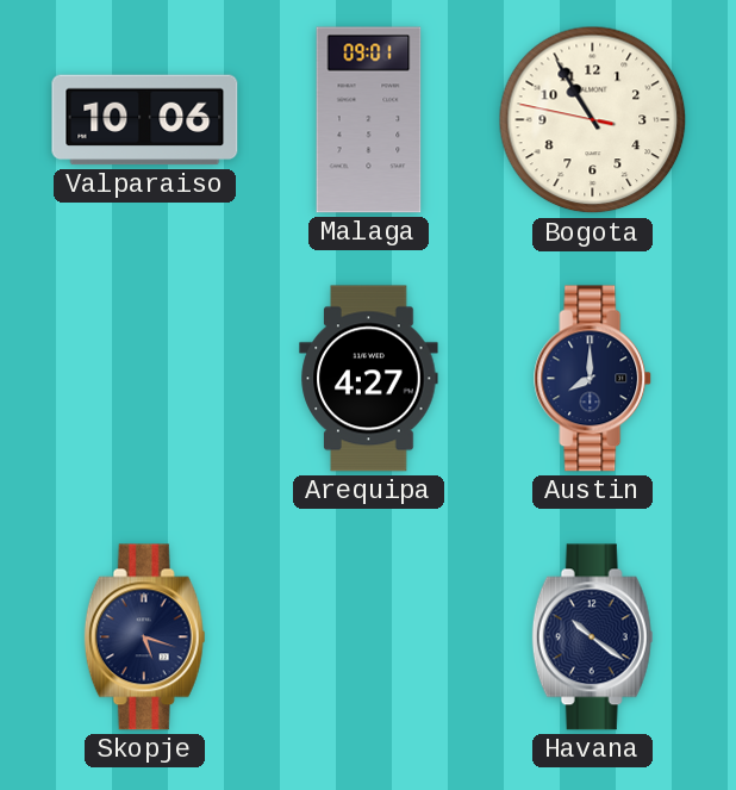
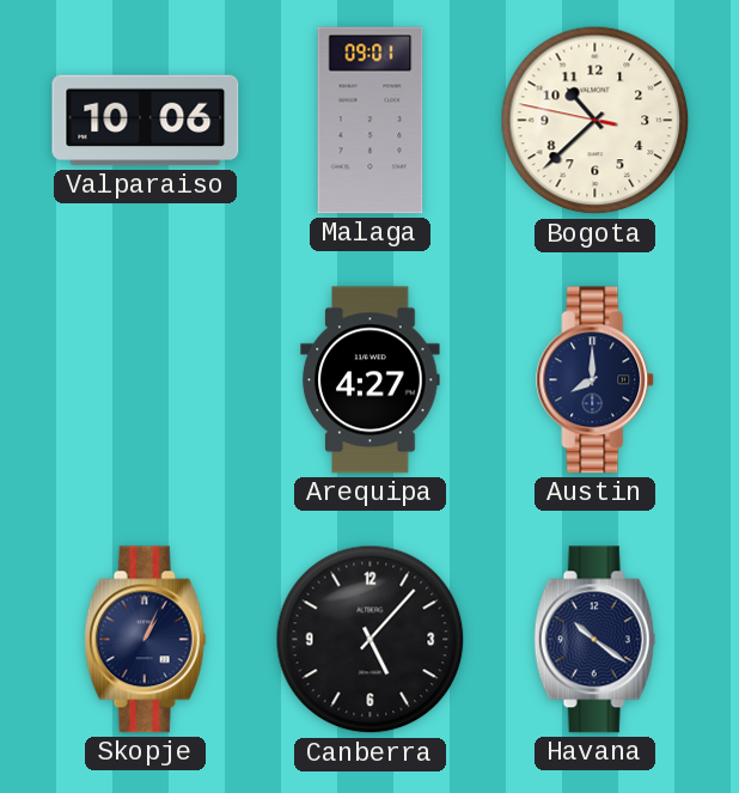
Bogota: 10:54 -> 10:37
Skopje: 5:18 -> 1:04
Canberra: none -> 5:07
